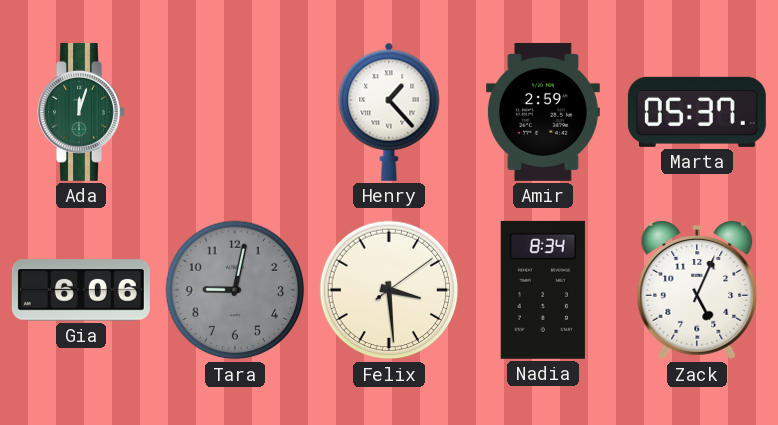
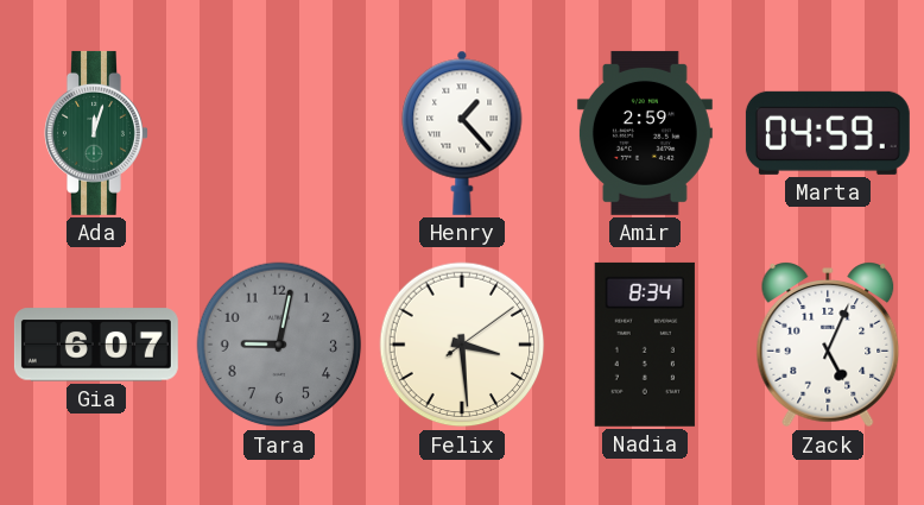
Marta: 05:37 -> 04:59
Gia: 6:06 -> 6:07
